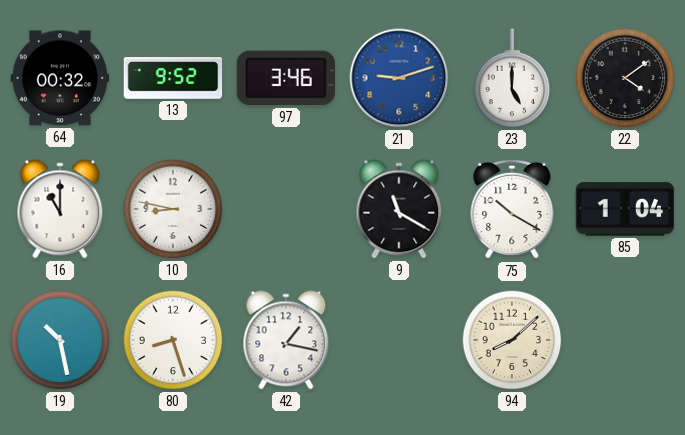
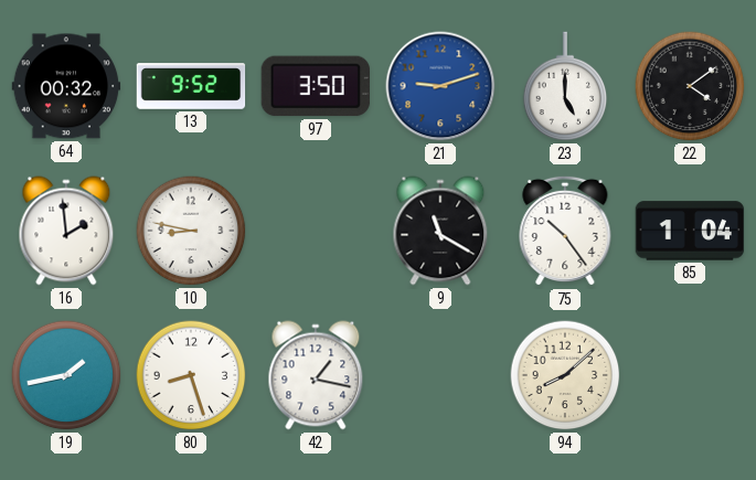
97: 3:46 -> 3:50
16: 11:00 -> 1:59
75: 10:20 -> 10:24
19: 10:28 -> 1:43
